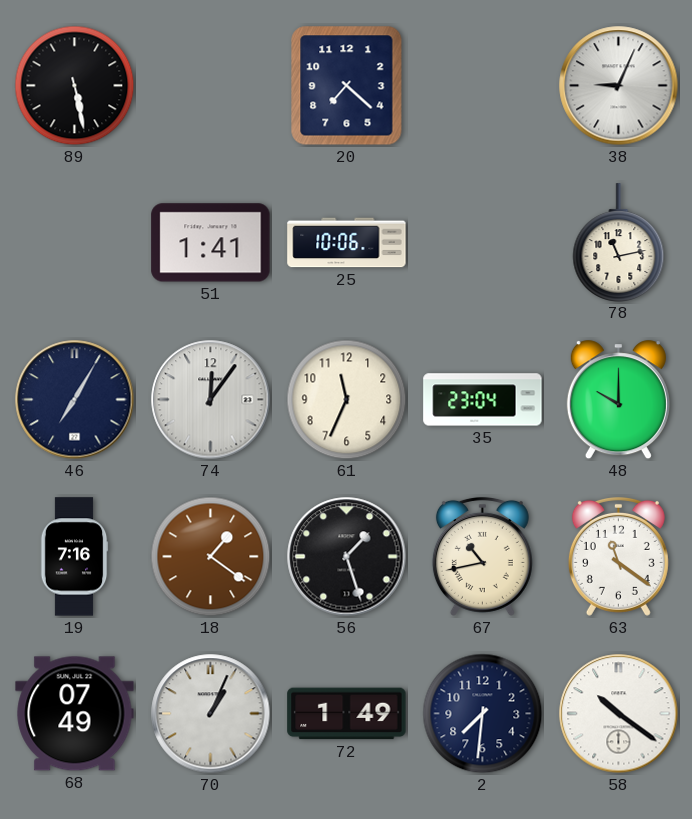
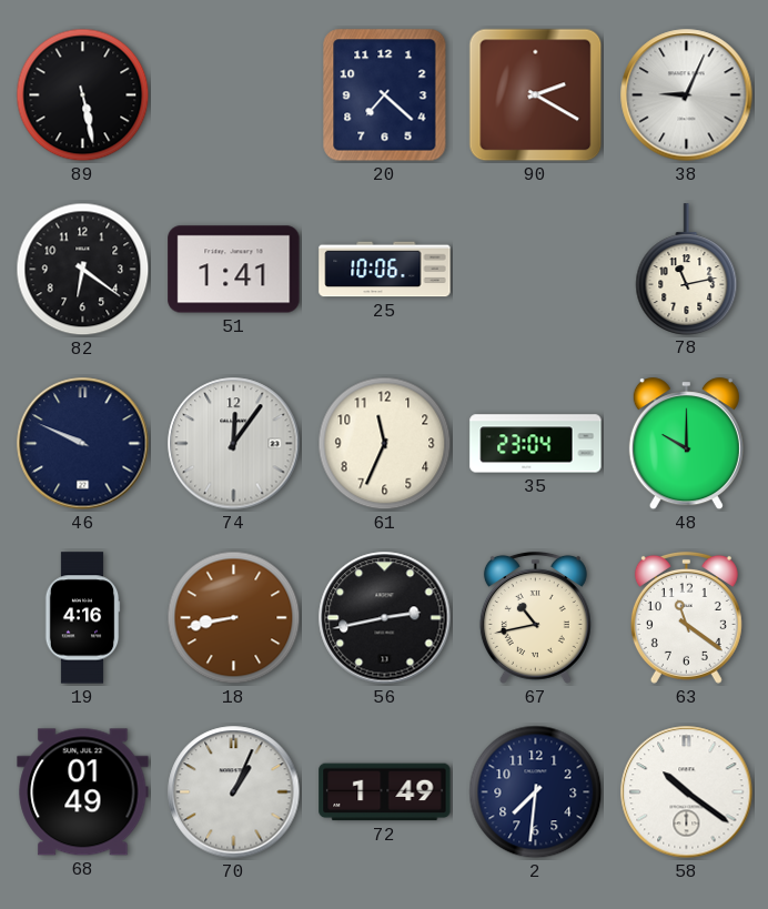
90: none -> 2:20
82: none -> 6:21
46: 7:05 -> 9:49
19: 7:16 -> 4:16
18: 1:21 -> 8:43
56: 1:27 -> 2:43
68: 07:49 -> 01:49
